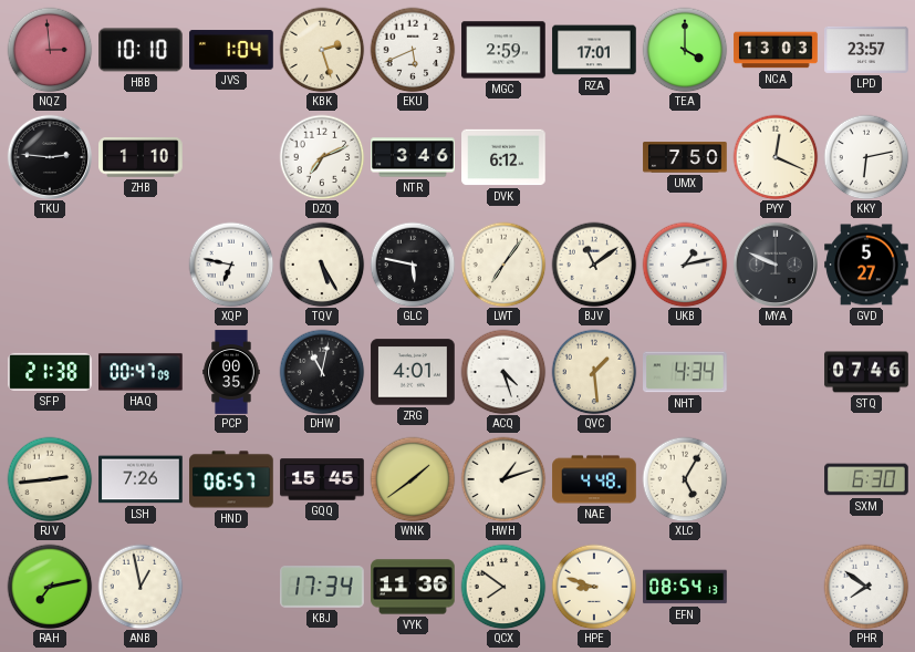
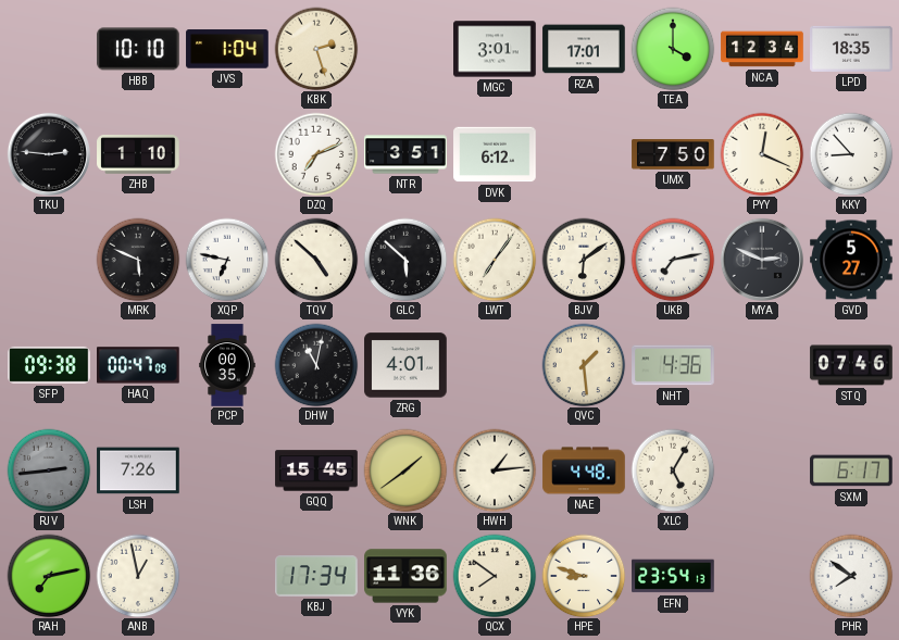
NQZ: 2:59 -> none
EKU: 5:41 -> none
MGC: 2:59 -> 3:01
NCA: 13:03 -> 12:34
LPD: 23:57 -> 18:35
NTR: 3:46 -> 3:51
KKY: 6:13 -> 8:53
MRK: none -> 5:49
TQV: 5:25 -> 4:52
GLC: 5:47 -> 5:52
BJV: 11:09 -> 6:09
UKB: 1:13 -> 7:13
MYA: 9:49 -> 2:49
SFP: 21:38 -> 09:38
ACQ: 4:27 -> none
NHT: 4:34 -> 4:36
RJV dial: cream -> grey
HND: 06:57 -> none
HWH: 1:12 -> 1:14
SXM: 6:30 -> 6:17
EFN: 08:54 -> 23:54
